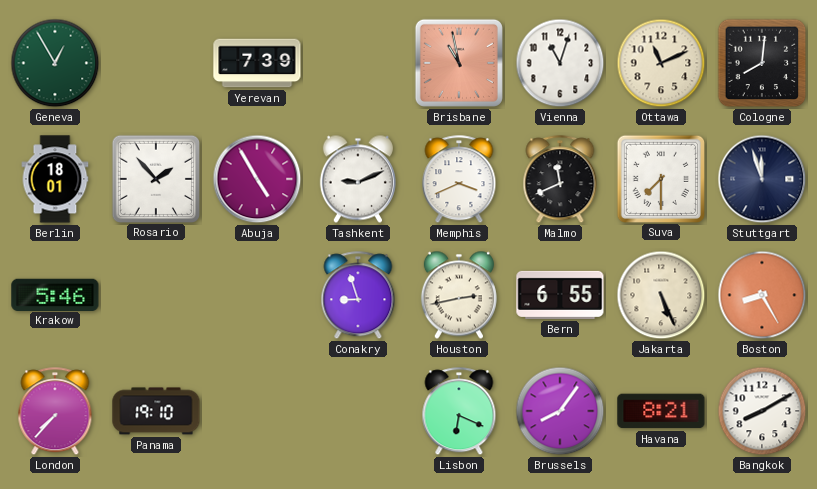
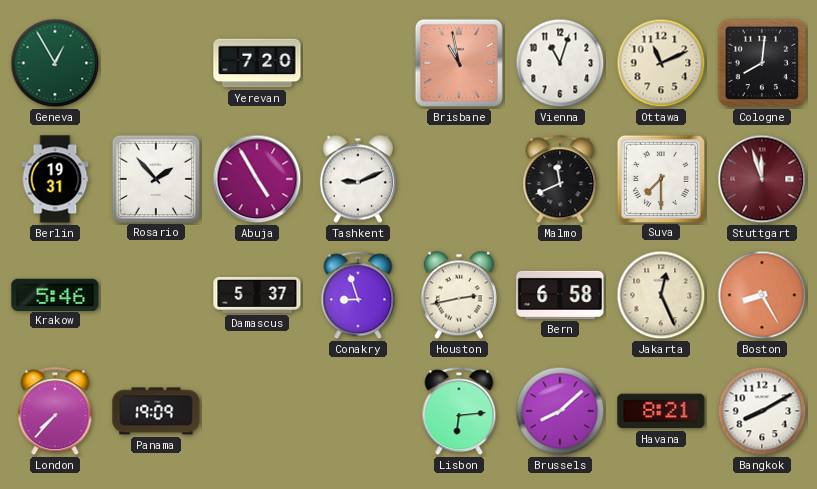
Yerevan: 7:39 -> 7:20
Berlin: 18:01 -> 19:31
Memphis: 3:41 -> none
Stuttgart dial: navy -> burgundy
Damascus: none -> 5:37
Bern: 6:55 -> 6:58
Jakarta: 5:26 -> 12:26
Panama: 19:10 -> 19:09
Lisbon: 6:19 -> 6:14
Brussels: 8:06 -> 8:08
